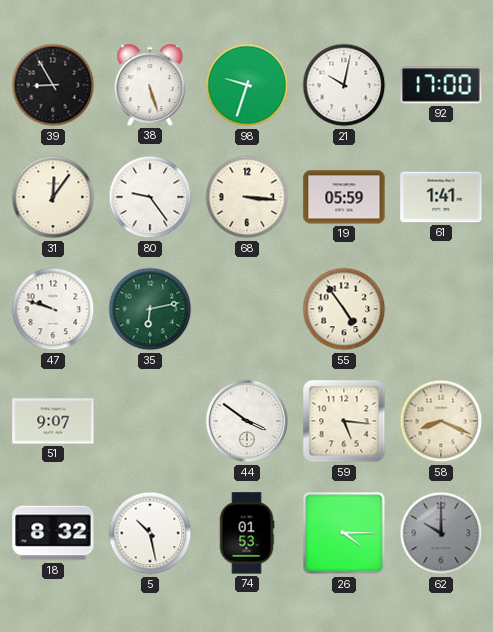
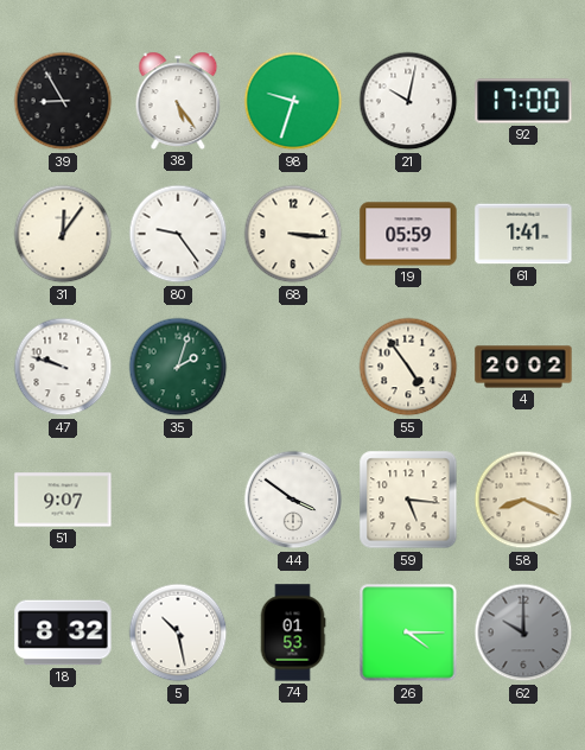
38: 5:27 -> 5:24
35: 6:13 -> 2:03
4: none -> 20:02
